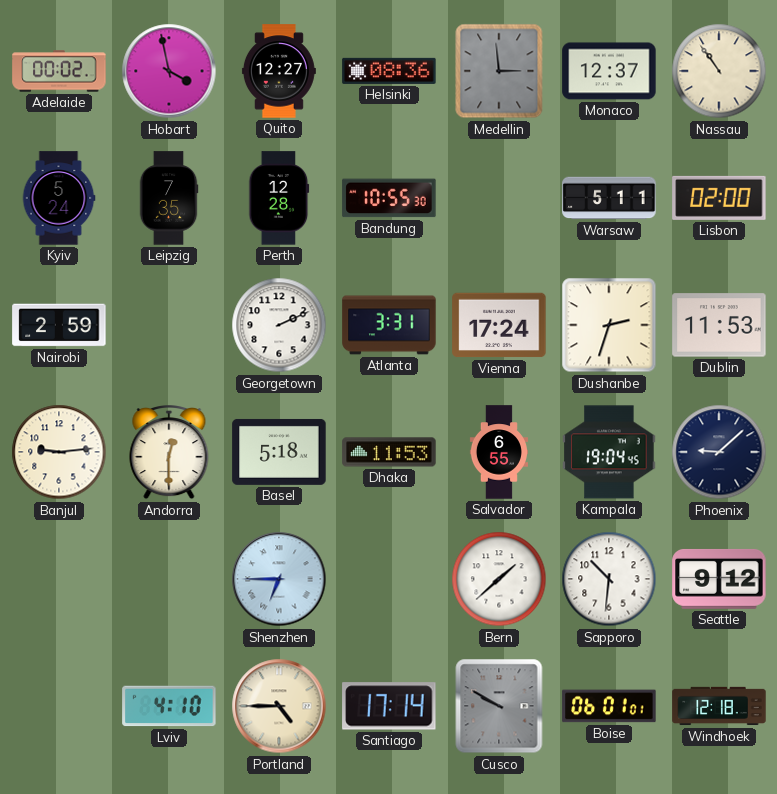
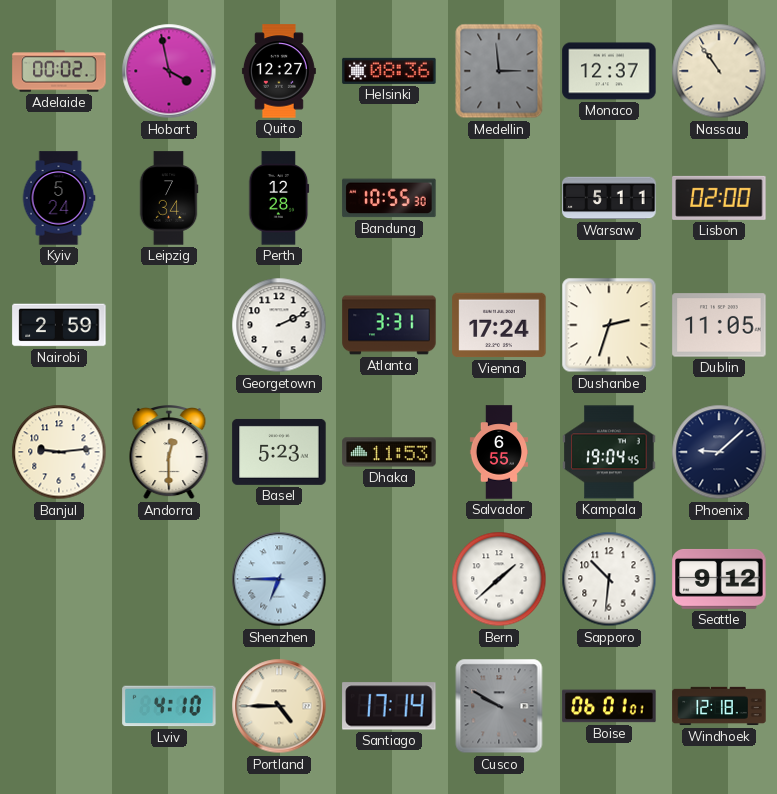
Leipzig: 7:35 -> 7:34
Dublin: 11:53 -> 11:05
Basel: 5:18 -> 5:23
